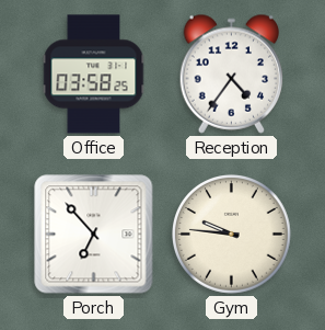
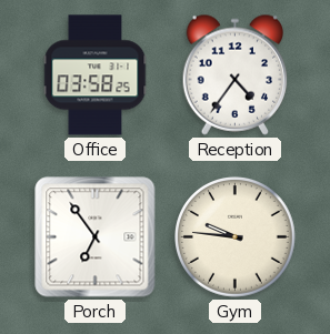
Porch: 6:53 -> 6:54
